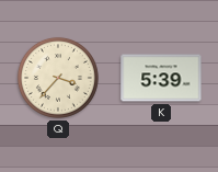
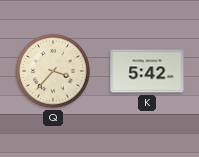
K: 5:39 -> 5:42
